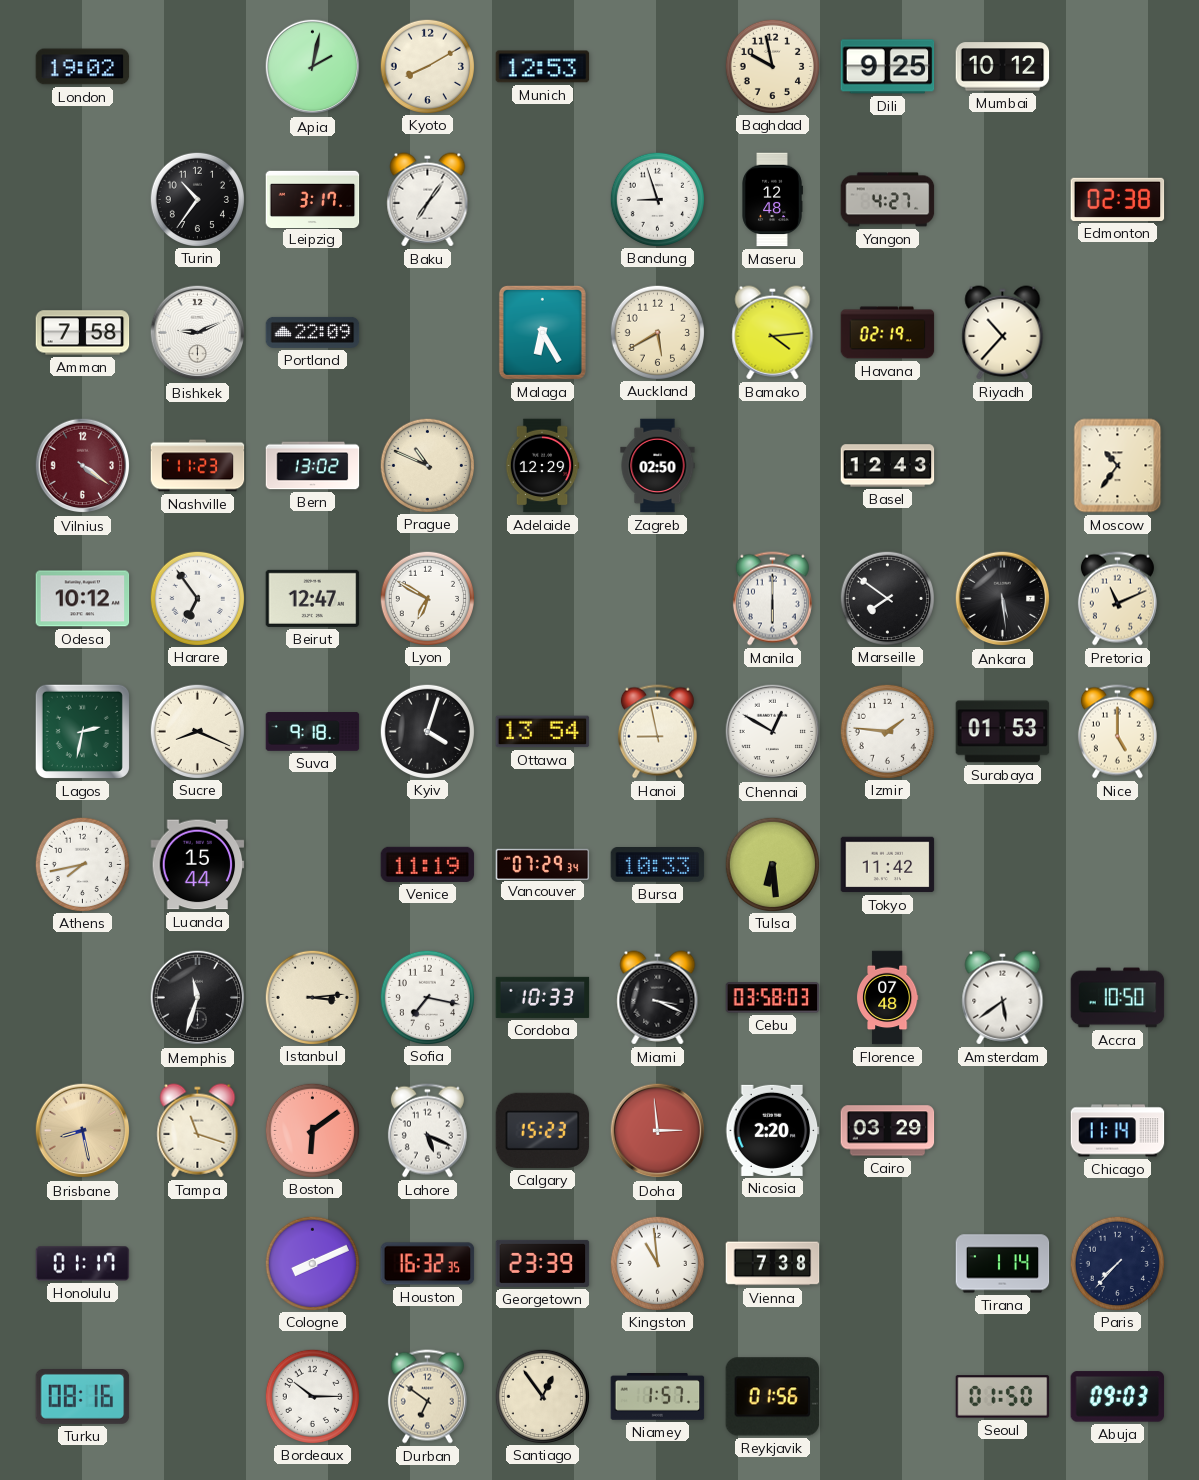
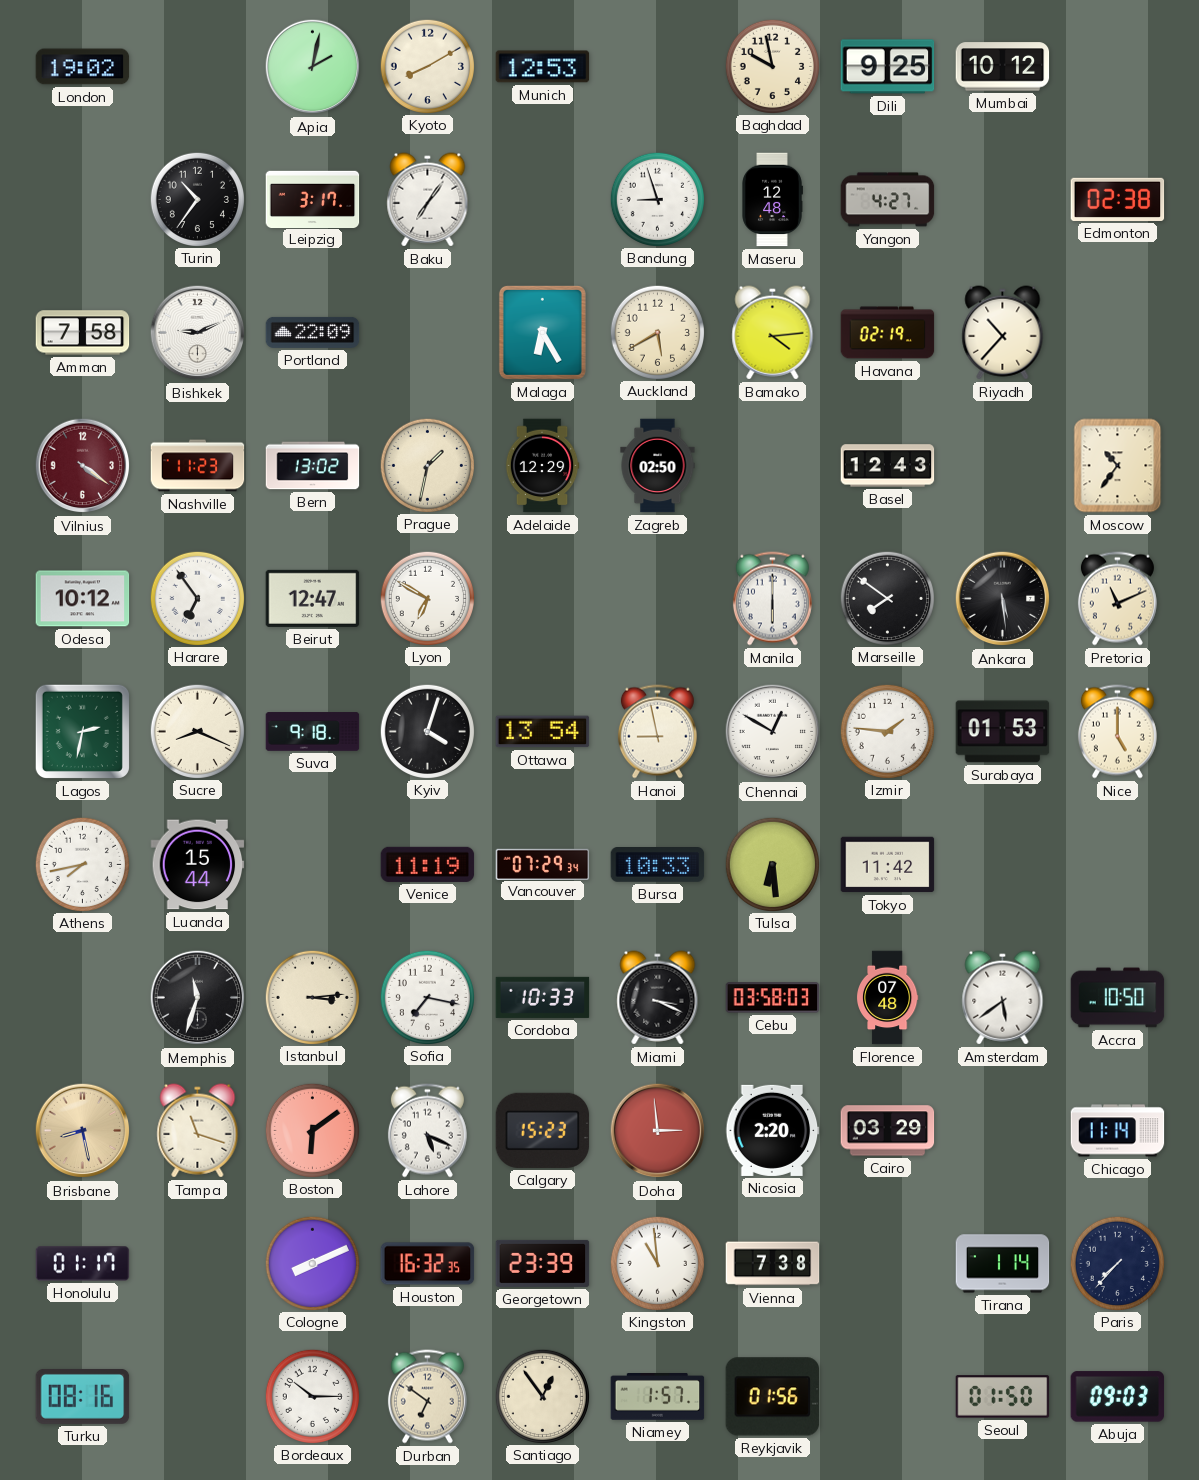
Prague: 10:49 -> 1:32
